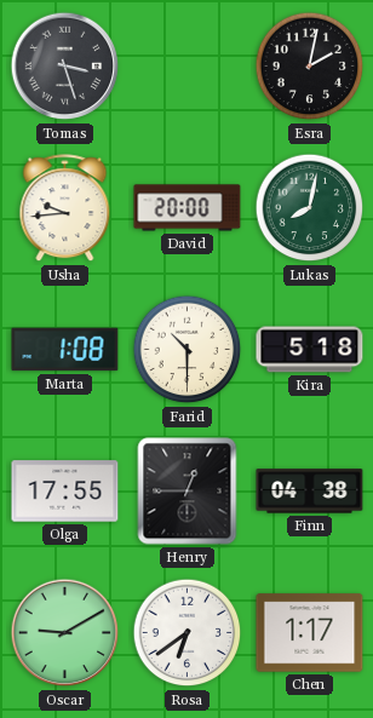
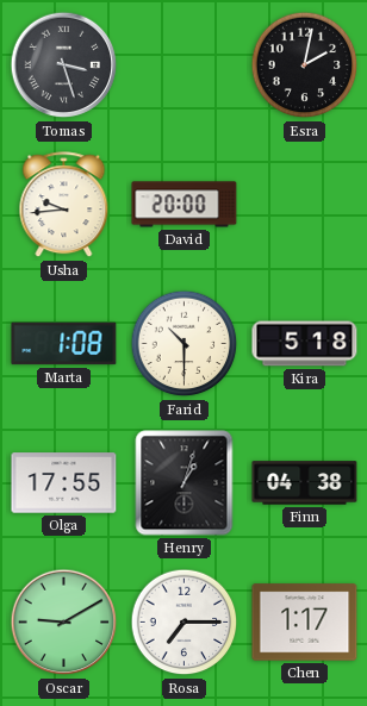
Lukas: 8:02 -> none
Henry: 12:45 -> 1:03
Rosa: 6:39 -> 7:15
